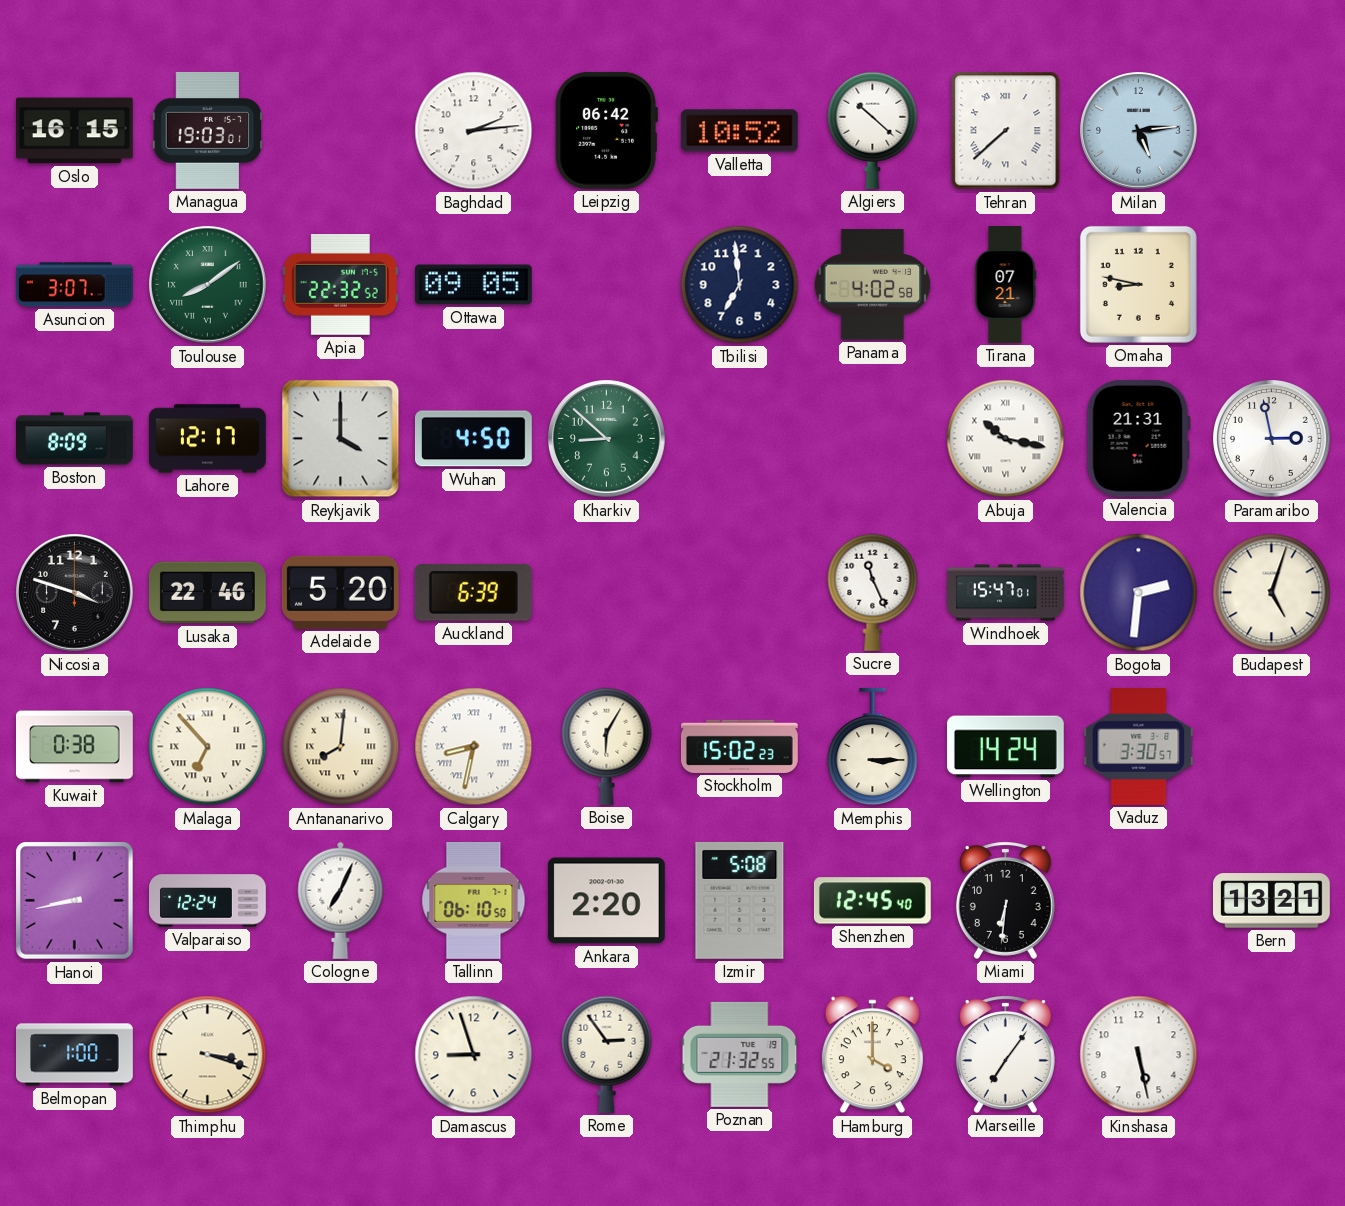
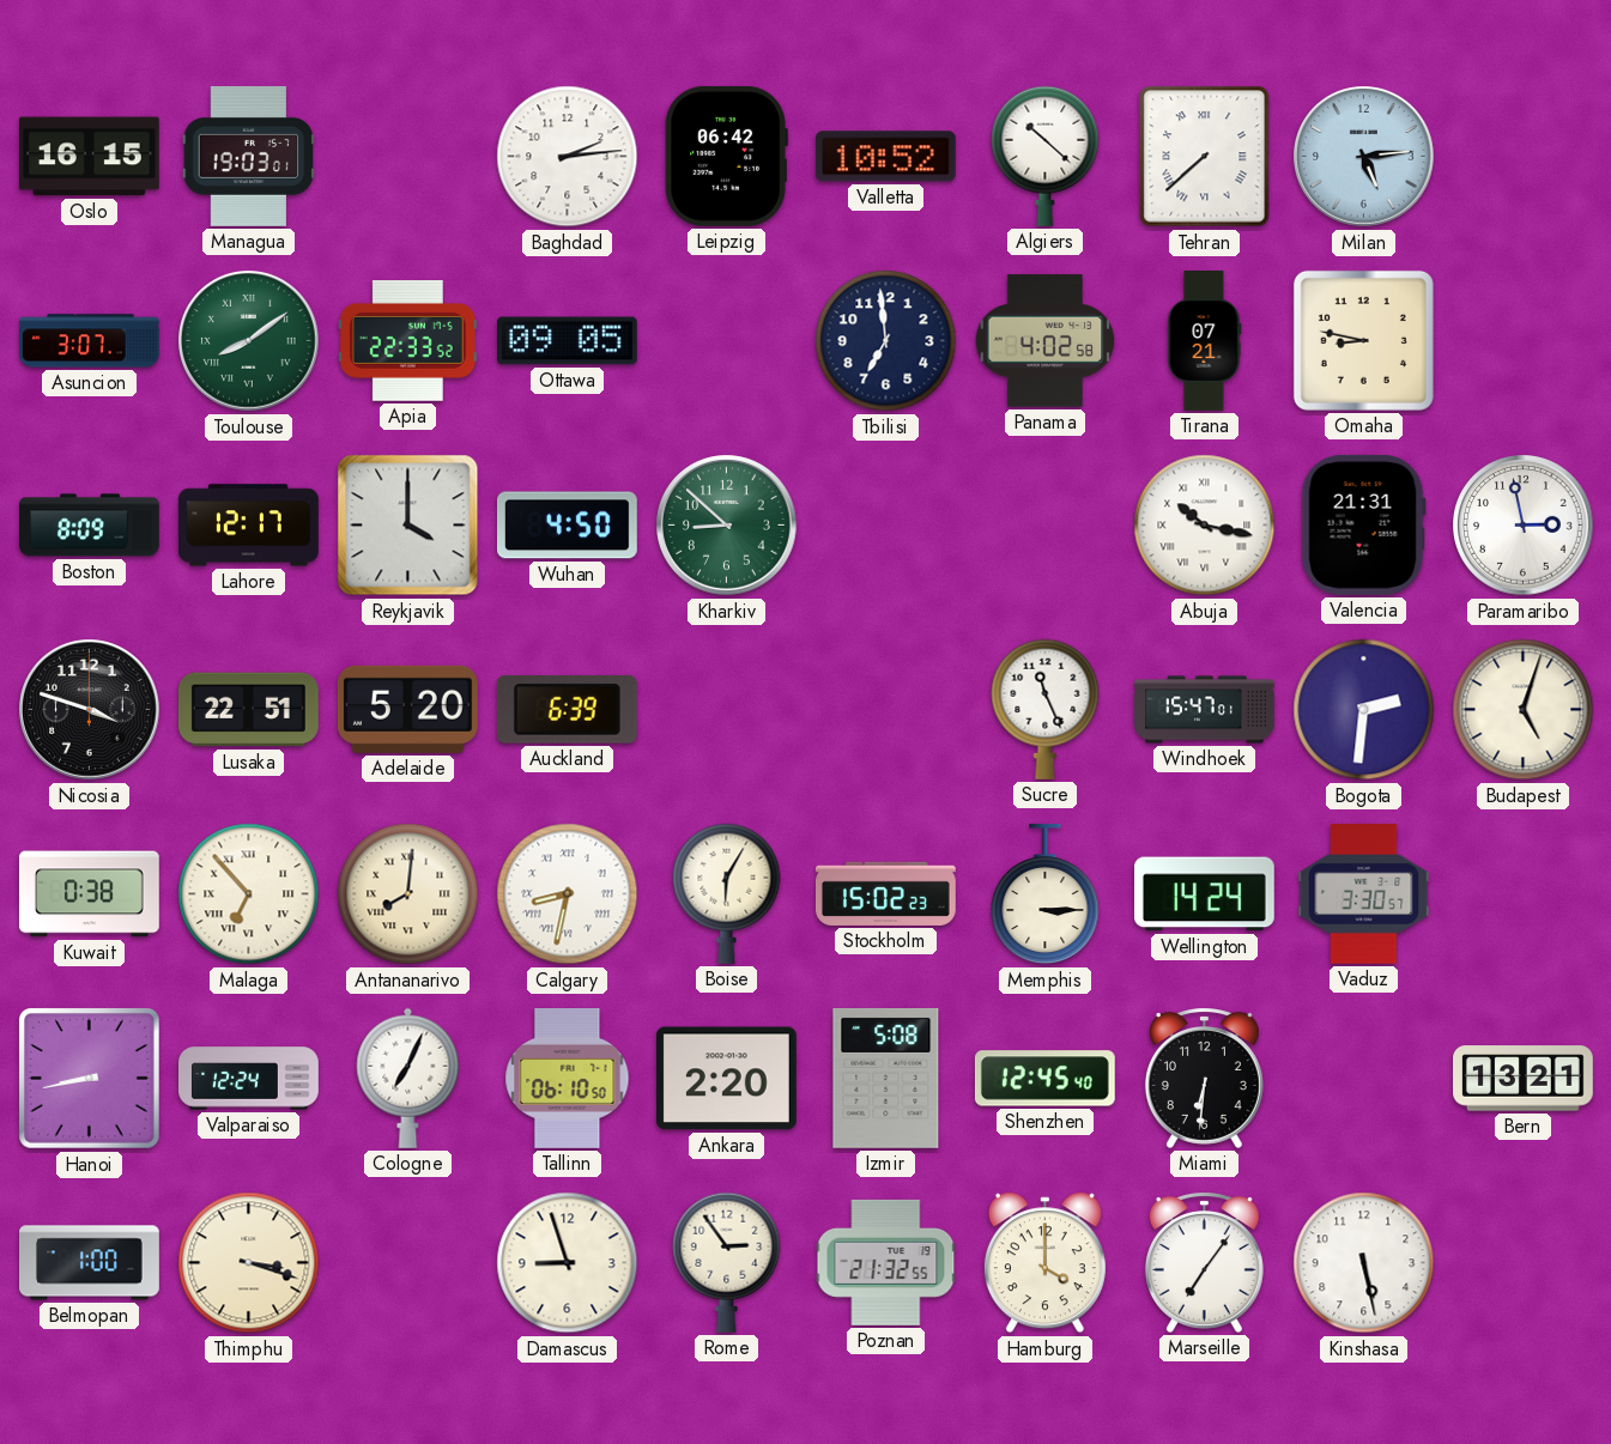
Apia: 22:32 -> 22:33
Lusaka: 22:46 -> 22:51
